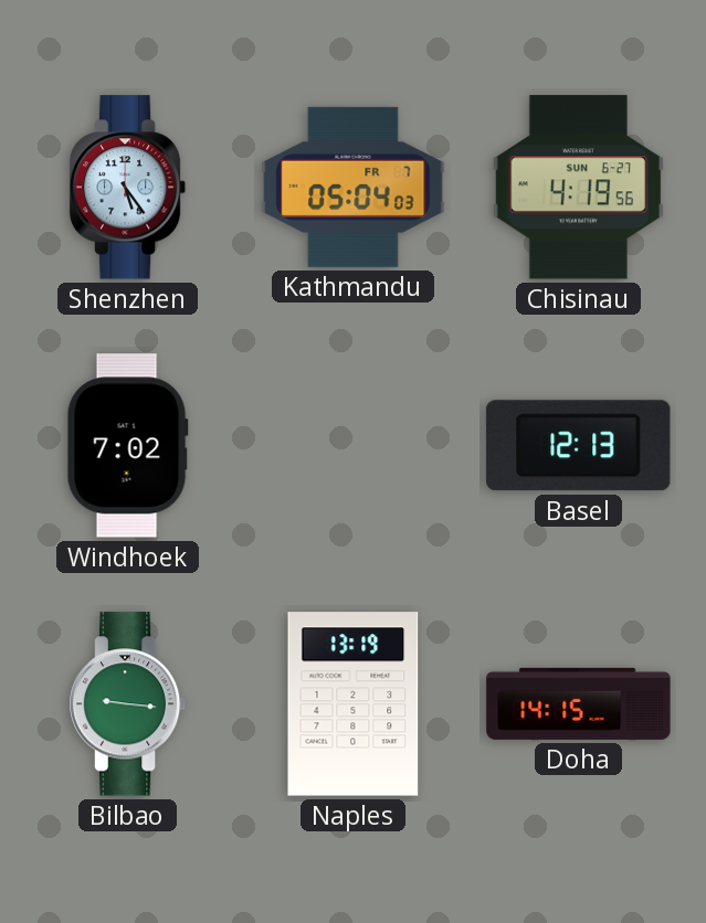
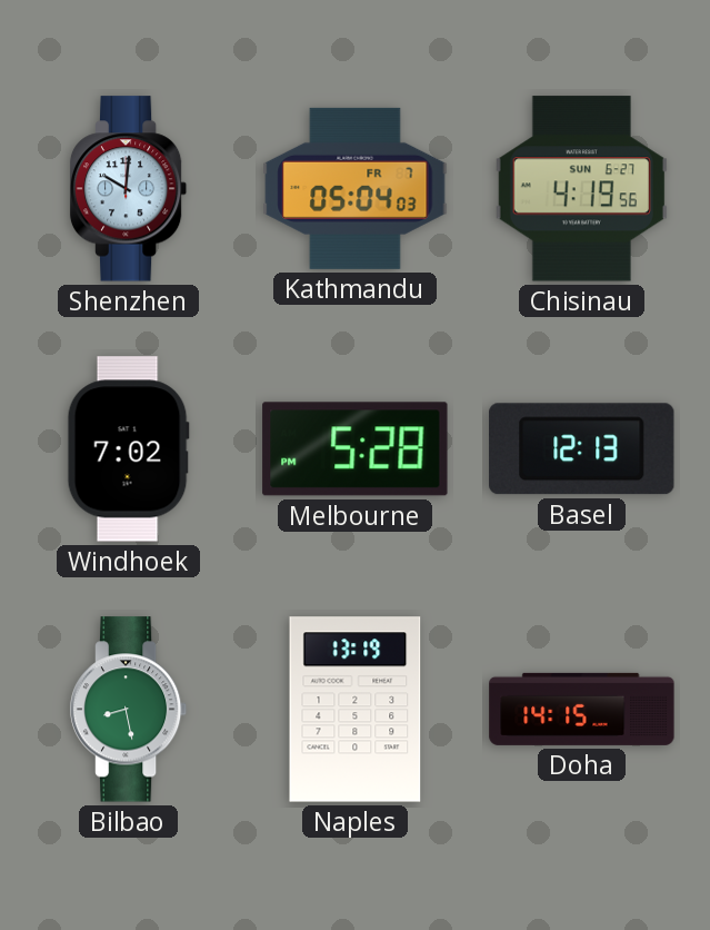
Shenzhen: 5:24 -> 10:01
Melbourne: none -> 5:28
Bilbao: 9:16 -> 8:28
